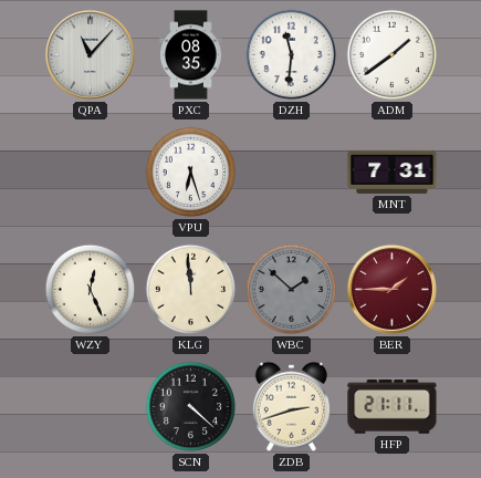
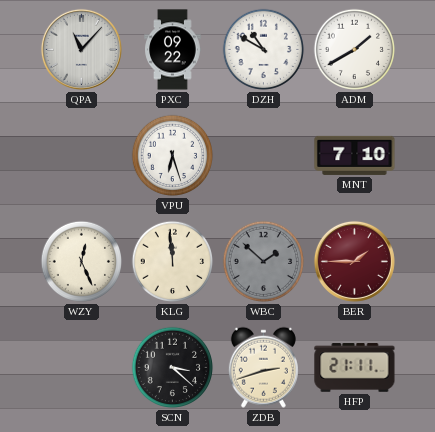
PXC: 08:35 -> 09:22
DZH: 11:31 -> 10:50
ADM: 1:39 -> 1:40
MNT: 7:31 -> 7:10
SCN: 4:22 -> 3:22
